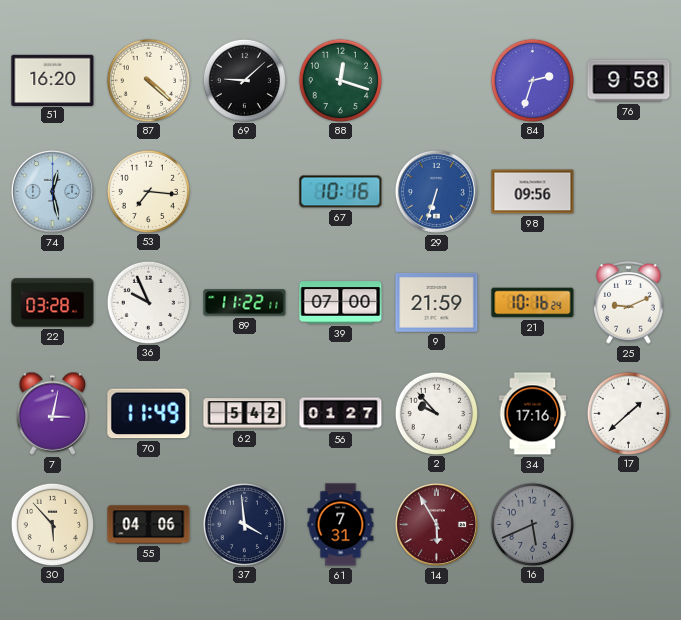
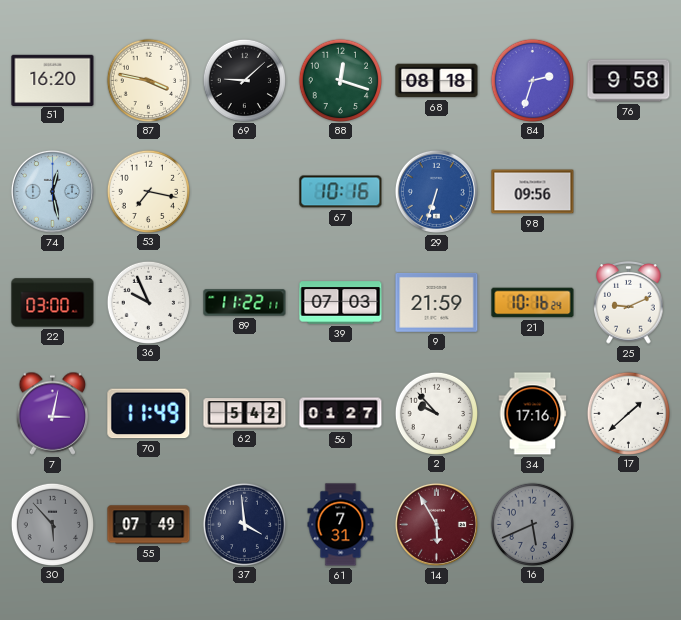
87: 4:22 -> 3:47
68: none -> 08:18
53: 7:16 -> 7:17
22: 03:28 -> 03:00
39: 07:00 -> 07:03
30 dial: cream -> grey
55: 04:06 -> 07:49
